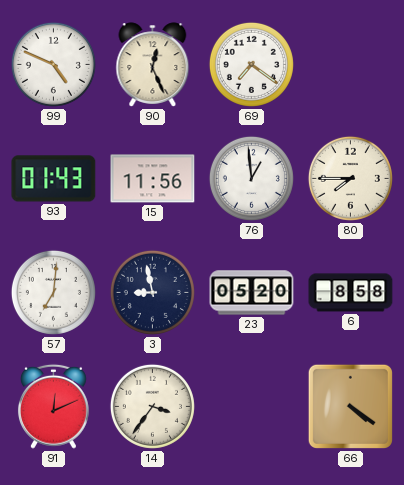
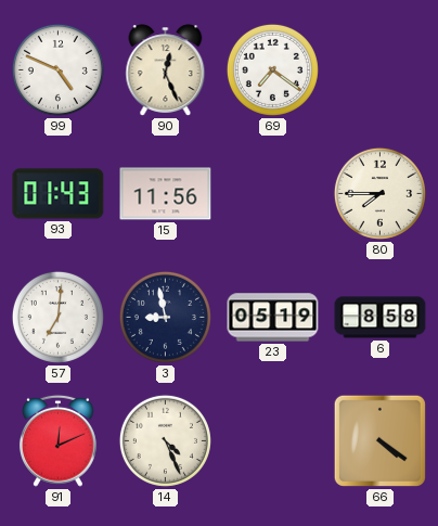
76: 12:59 -> none
23: 05:20 -> 05:19
14: 3:36 -> 4:26
